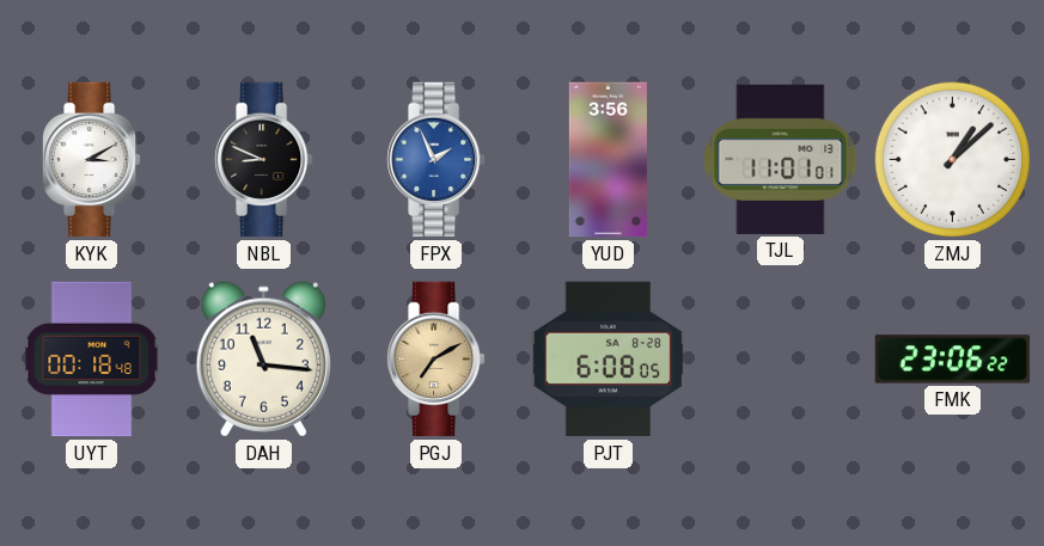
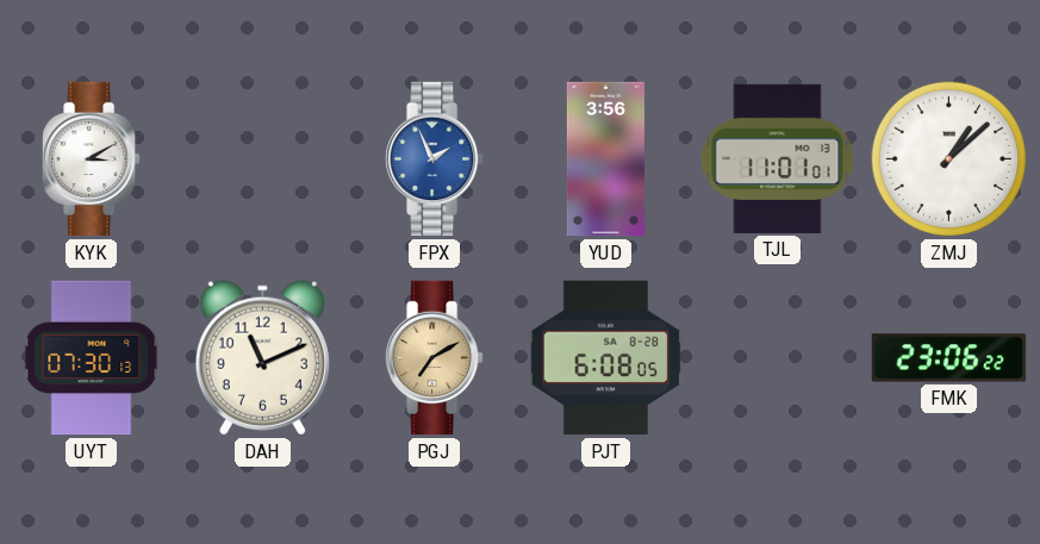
NBL: 8:49 -> none
UYT: 00:18 -> 07:30
DAH: 11:16 -> 11:11
